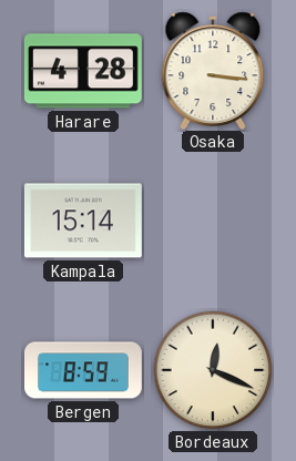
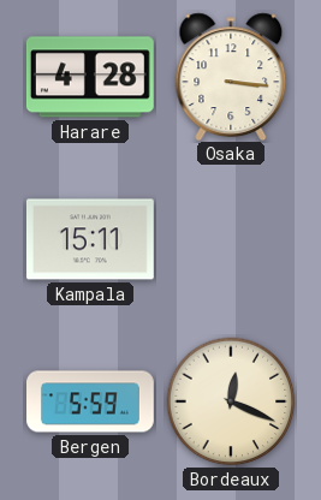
Kampala: 15:14 -> 15:11
Bergen: 8:59 -> 5:59
